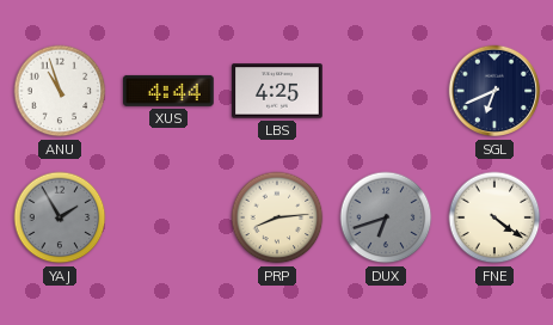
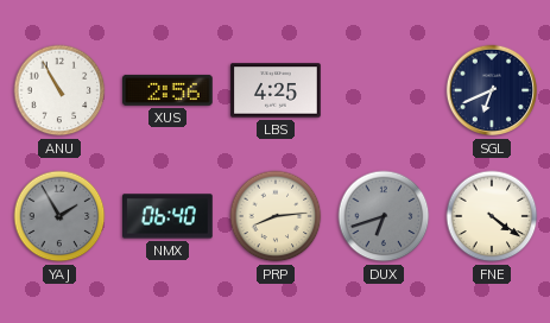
ANU: 10:57 -> 10:55
XUS: 4:44 -> 2:56
NMX: none -> 06:40
